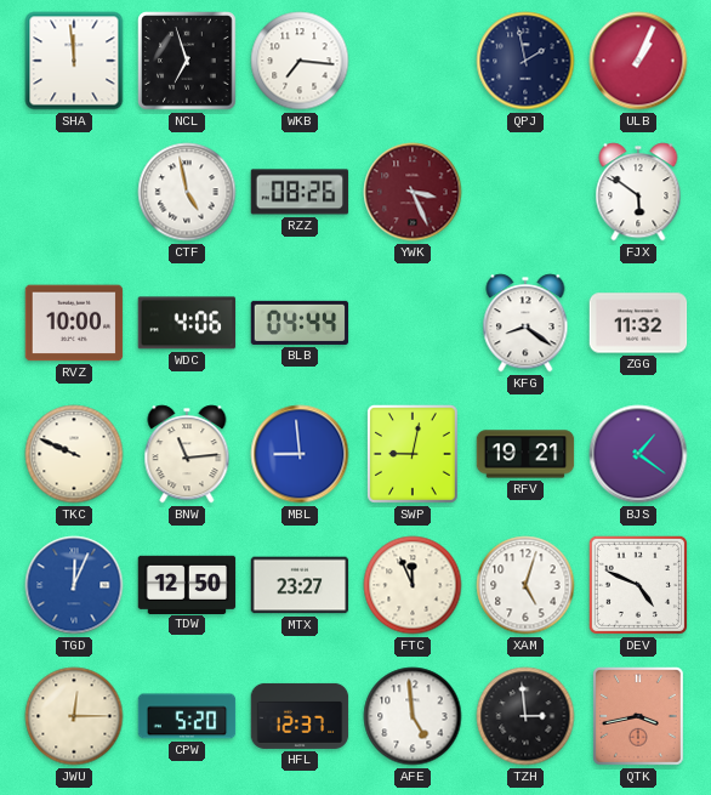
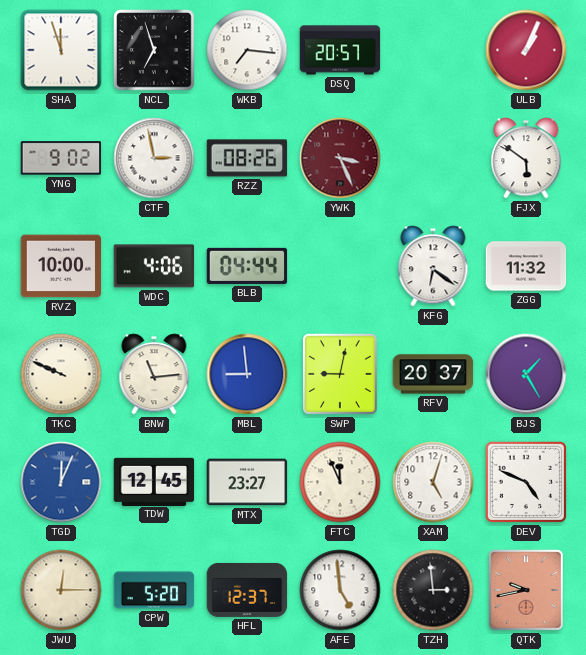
SHA: 11:59 -> 11:57
DSQ: none -> 20:57
QPJ: 1:58 -> none
YNG: none -> 9:02
CTF: 4:58 -> 2:58
KFG: 8:21 -> 6:21
RFV: 19:21 -> 20:37
BJS: 1:21 -> 1:25
TDW: 12:50 -> 12:45
QTK: 3:43 -> 9:43
